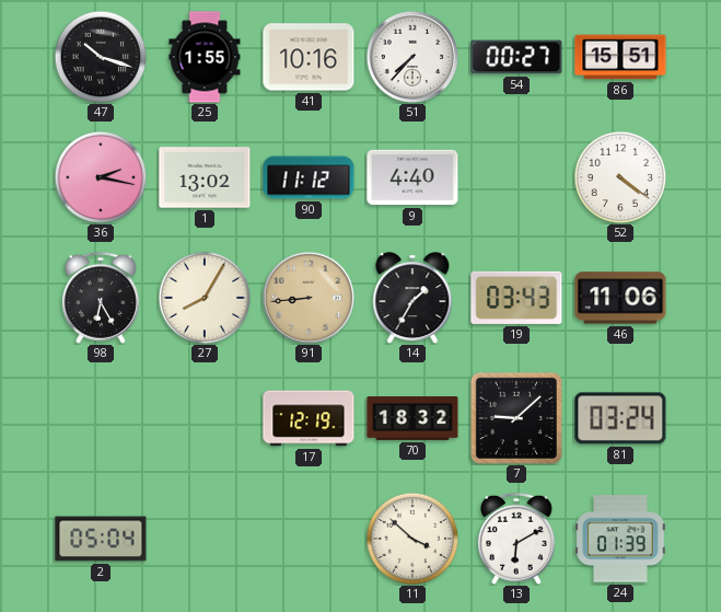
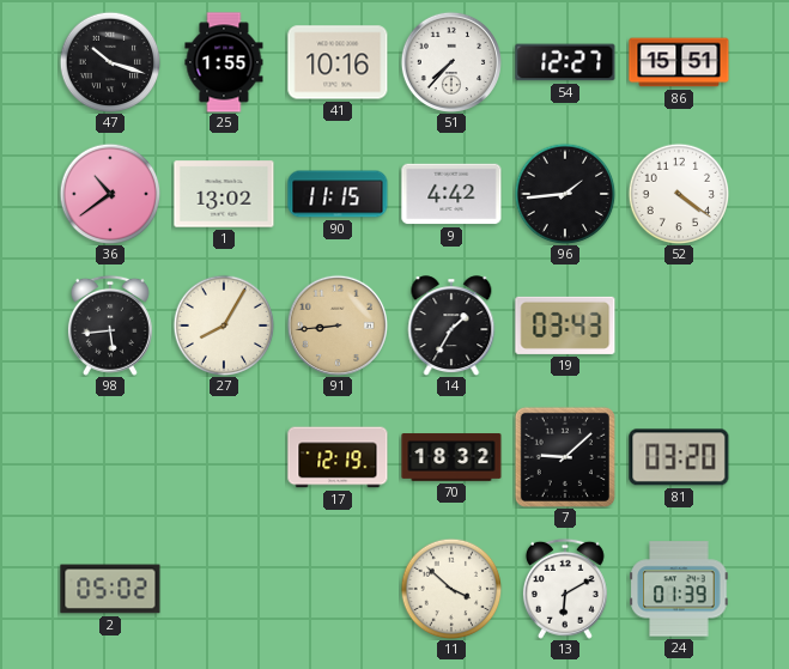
54: 00:27 -> 12:27
36: 2:17 -> 10:39
90: 11:12 -> 11:15
9: 4:40 -> 4:42
96: none -> 1:44
98: 6:25 -> 5:44
46: 11:06 -> none
81: 03:24 -> 03:20
2: 05:04 -> 05:02
